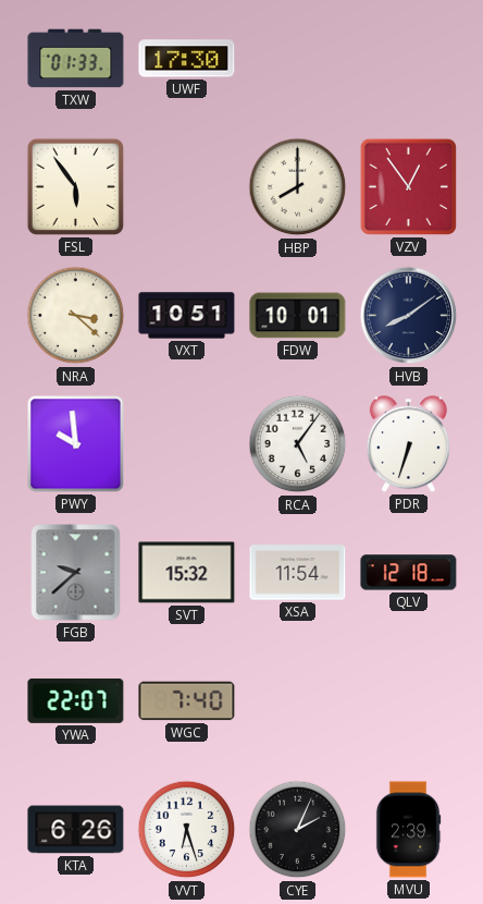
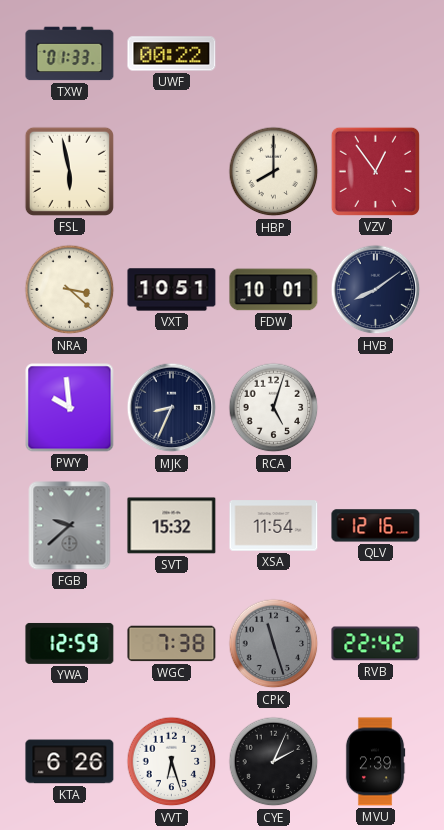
UWF: 17:30 -> 00:22
FSL: 5:54 -> 5:58
MJK: none -> 8:34
RCA: 5:06 -> 5:03
PDR: 6:33 -> none
QLV: 12:18 -> 12:16
YWA: 22:07 -> 12:59
WGC: 7:40 -> 7:38
CPK: none -> 11:27
RVB: none -> 22:42
